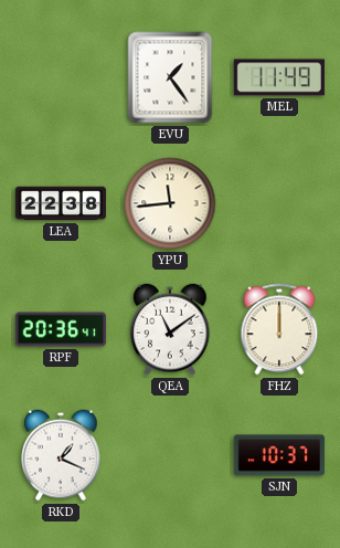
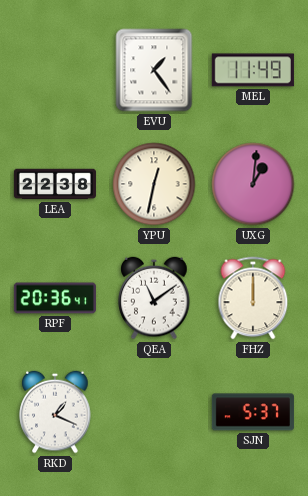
YPU: 11:44 -> 12:32
UXG: none -> 1:01
SJN: 10:37 -> 5:37
